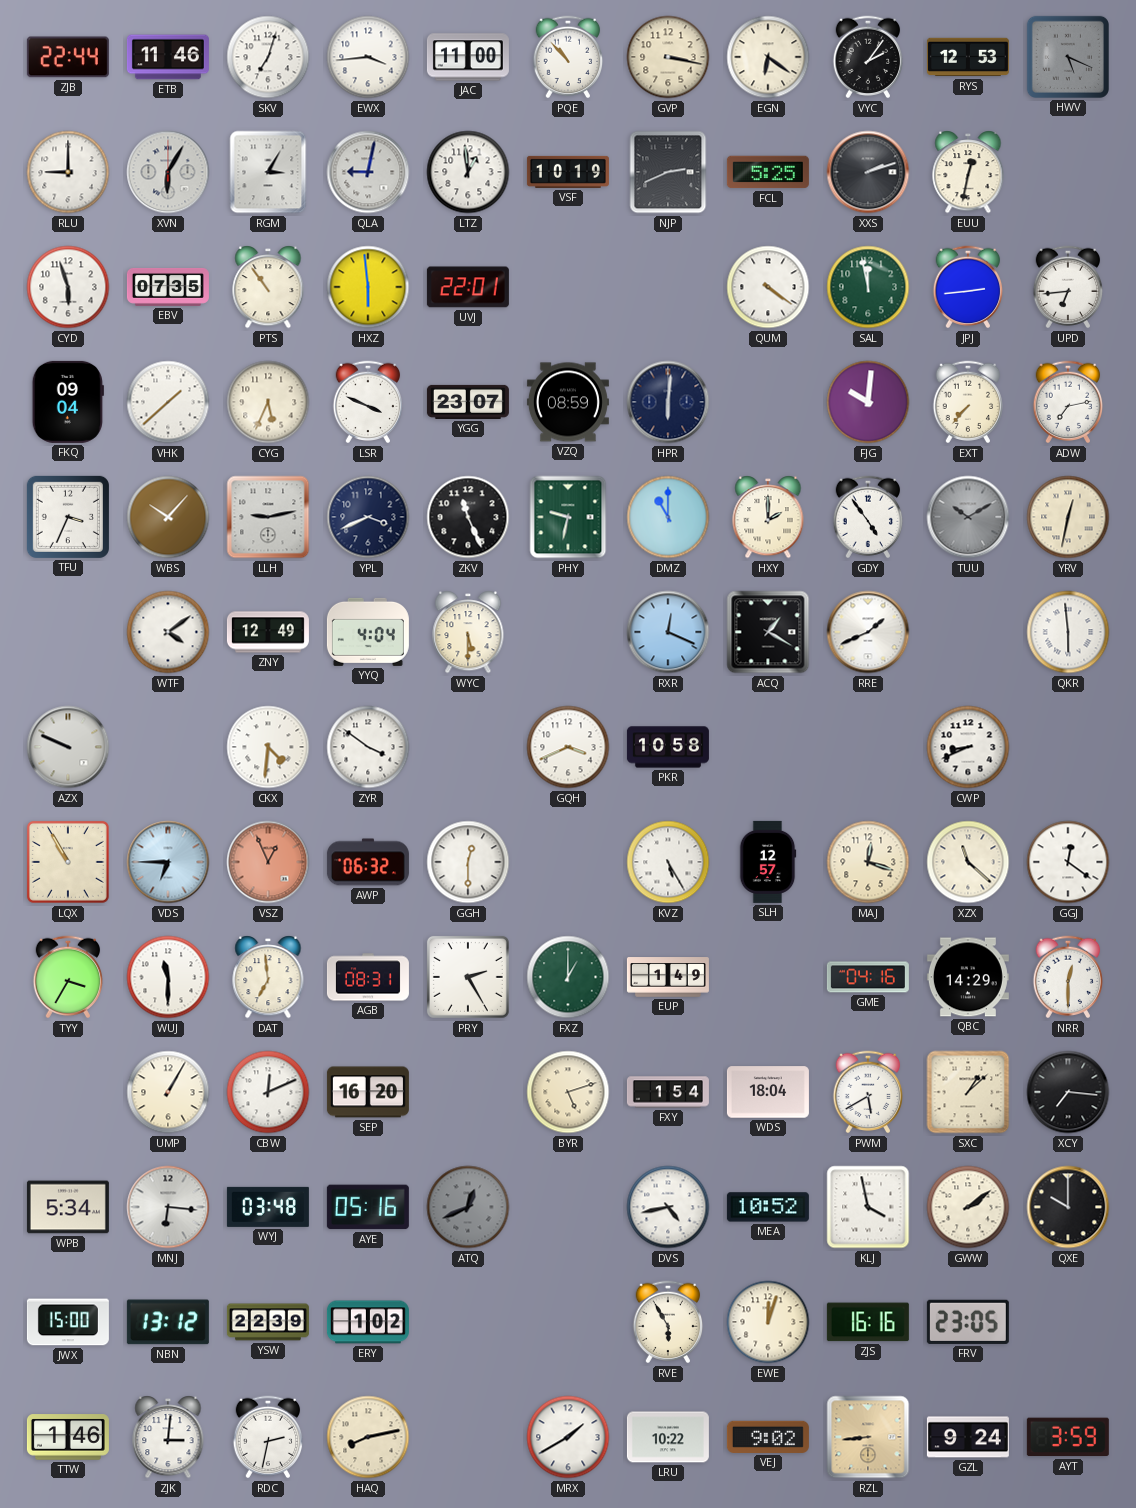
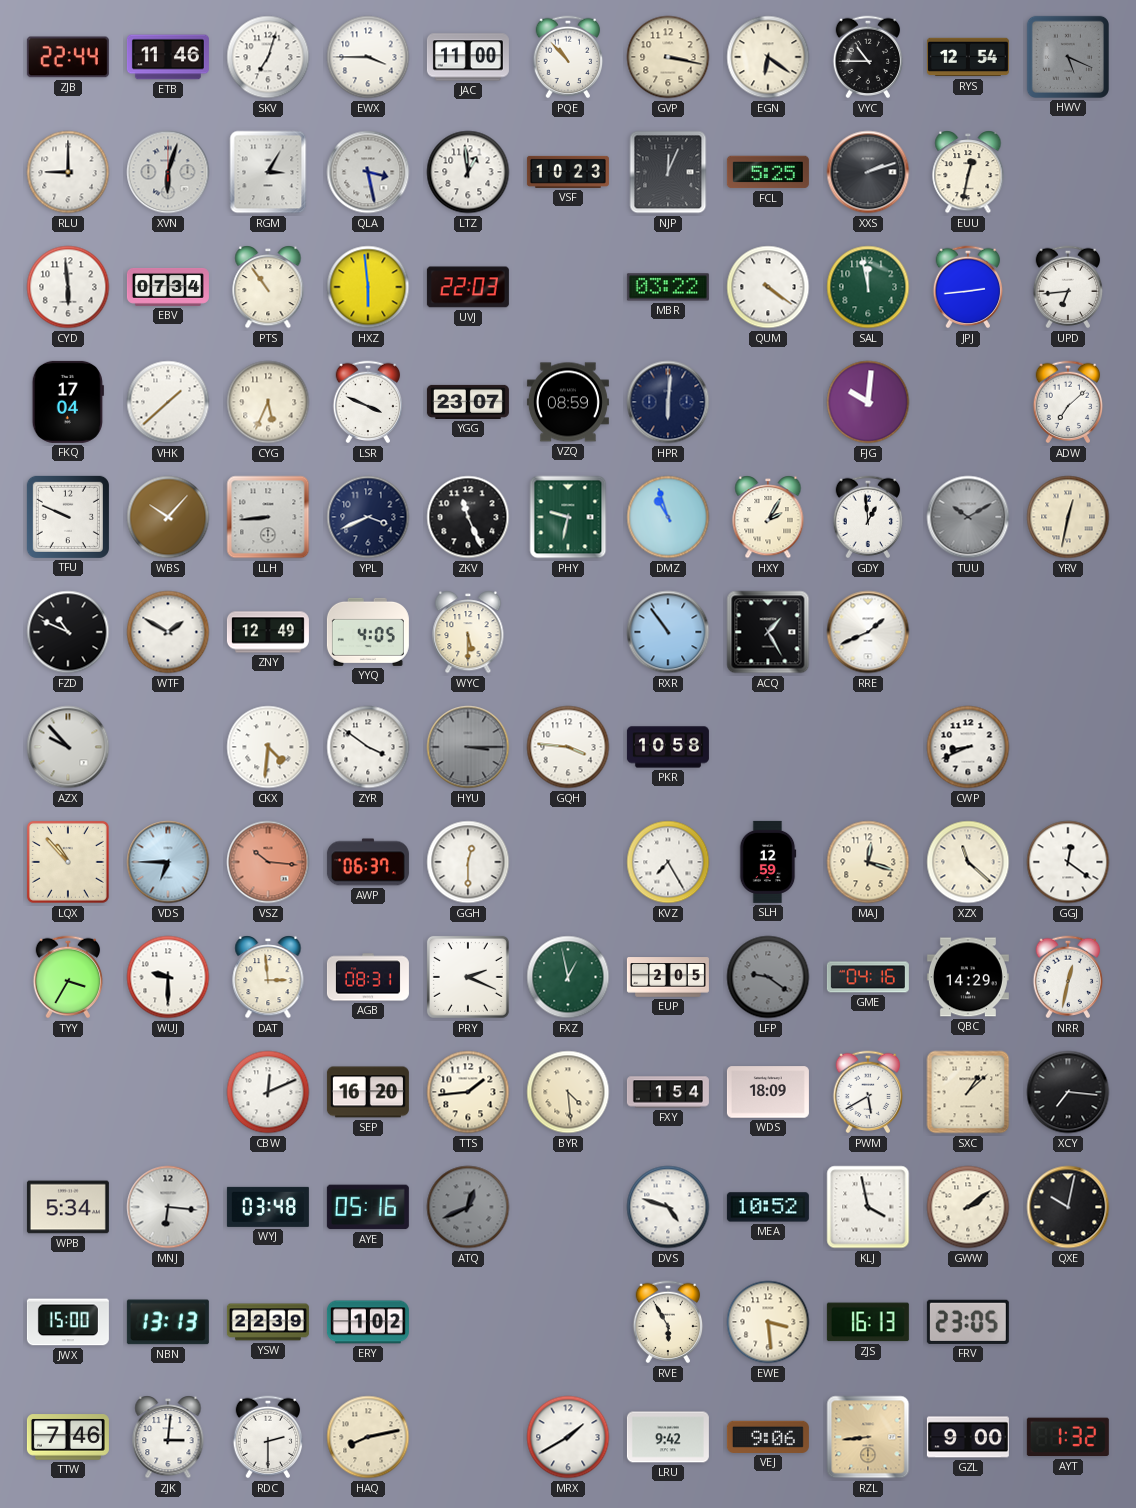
EWX: 3:44 -> 3:45
VYC: 2:06 -> 10:45
RYS: 12:53 -> 12:54
XVN: 6:05 -> 6:03
QLA: 9:02 -> 3:28
VSF: 10:19 -> 10:23
NJP: 2:41 -> 12:04
CYD: 5:57 -> 5:59
EBV: 07:35 -> 07:34
UVJ: 22:01 -> 22:03
MBR: none -> 03:22
FKQ: 09:04 -> 17:04
EXT: 7:37 -> none
ADW: 7:13 -> 7:08
TFU: 3:34 -> 9:49
LLH: 9:13 -> 8:44
DMZ: 11:00 -> 10:57
HXY: 2:00 -> 2:05
GDY: 4:54 -> 12:59
FZD: none -> 10:49
WTF: 4:09 -> 1:50
YYQ: 4:04 -> 4:05
RXR: 12:19 -> 10:54
ACQ: 1:20 -> 1:25
QKR: 5:59 -> none
AZX: 9:49 -> 9:53
HYU: none -> 3:15
GQH: 3:41 -> 3:46
LQX: 10:55 -> 10:53
VSZ: 12:56 -> 10:16
AWP: 06:32 -> 06:37
KVZ: 5:25 -> 7:25
SLH: 12:57 -> 12:59
WUJ: 11:30 -> 9:30
DAT: 6:59 -> 2:59
PRY: 2:25 -> 2:19
FXZ: 1:00 -> 12:58
EUP: 1:49 -> 2:05
LFP: none -> 9:21
NRR: 12:30 -> 12:32
UMP: 1:05 -> none
TTS: none -> 1:44
BYR: 5:12 -> 4:29
WDS: 18:04 -> 18:09
DVS: 4:43 -> 4:48
QXE: 10:00 -> 10:02
NBN: 13:12 -> 13:13
EWE: 12:03 -> 3:29
ZJS: 16:16 -> 16:13
TTW: 1:46 -> 7:46
RDC: 2:32 -> 2:30
LRU: 10:22 -> 9:42
VEJ: 9:02 -> 9:06
GZL: 9:24 -> 9:00
AYT: 3:59 -> 1:32
